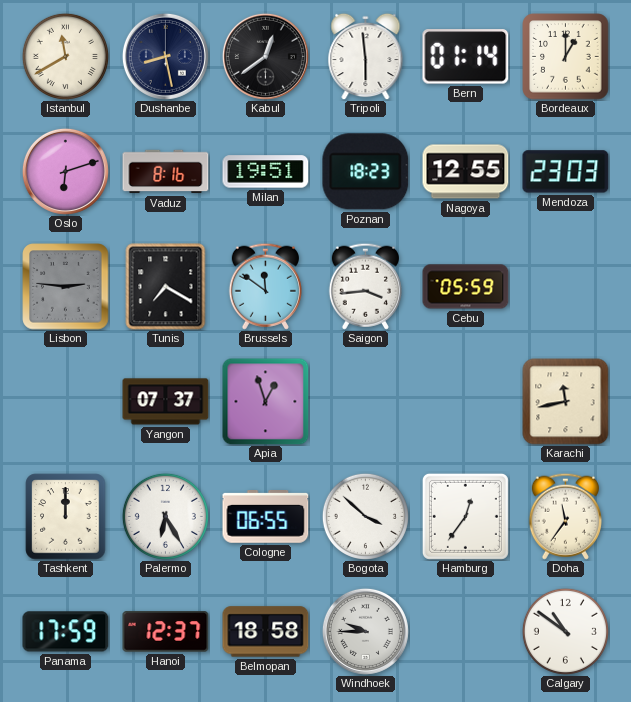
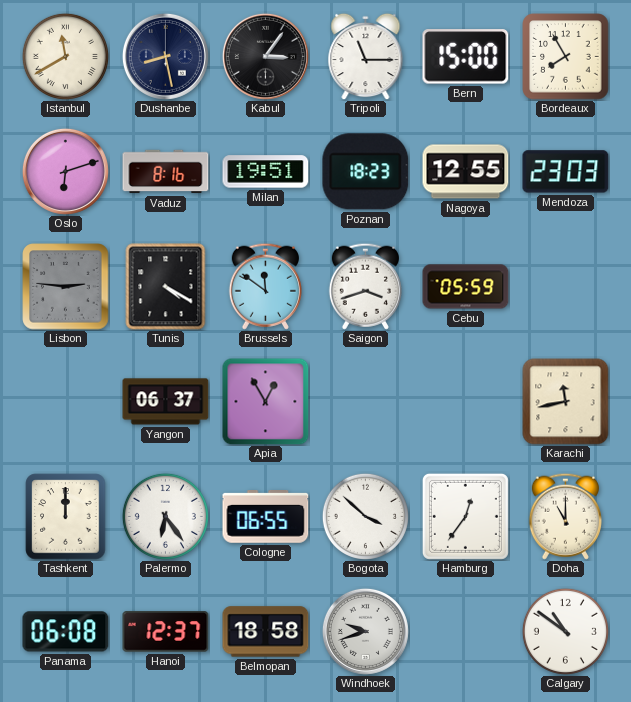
Kabul: 12:39 -> 3:06
Tripoli: 5:59 -> 11:15
Bern: 01:14 -> 15:00
Bordeaux: 1:00 -> 7:55
Tunis: 7:20 -> 4:20
Saigon: 3:44 -> 3:42
Yangon: 07:37 -> 06:37
Apia: 12:57 -> 12:55
Palermo: 6:25 -> 6:24
Doha: 11:36 -> 11:00
Panama: 17:59 -> 06:08
Windhoek: 9:45 -> 9:42
